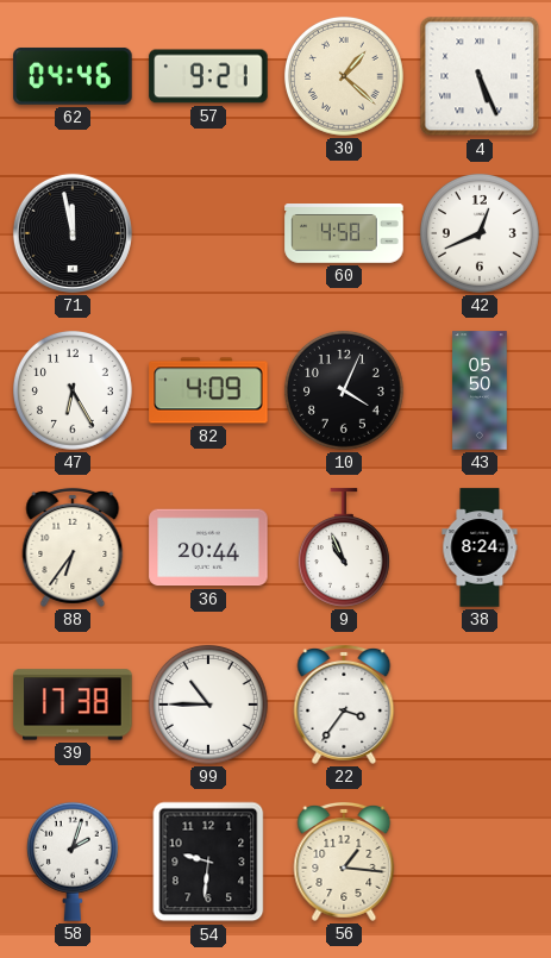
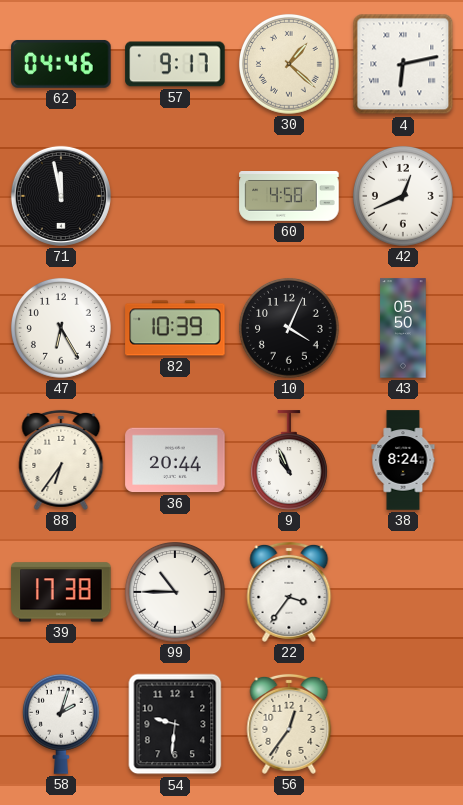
57: 9:21 -> 9:17
4: 5:26 -> 6:13
82: 4:09 -> 10:39
56: 1:16 -> 12:36
